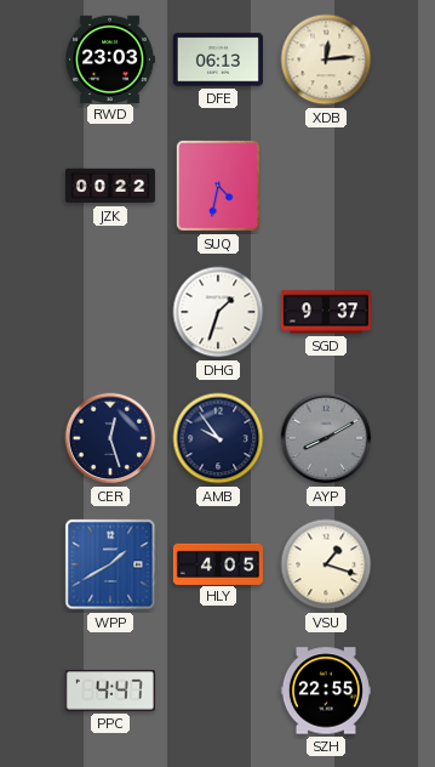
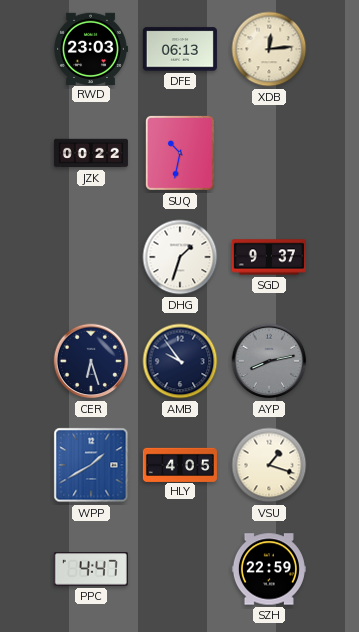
SUQ: 4:32 -> 10:32
CER: 12:27 -> 6:27
AYP: 8:10 -> 8:13
SZH: 22:55 -> 22:59
